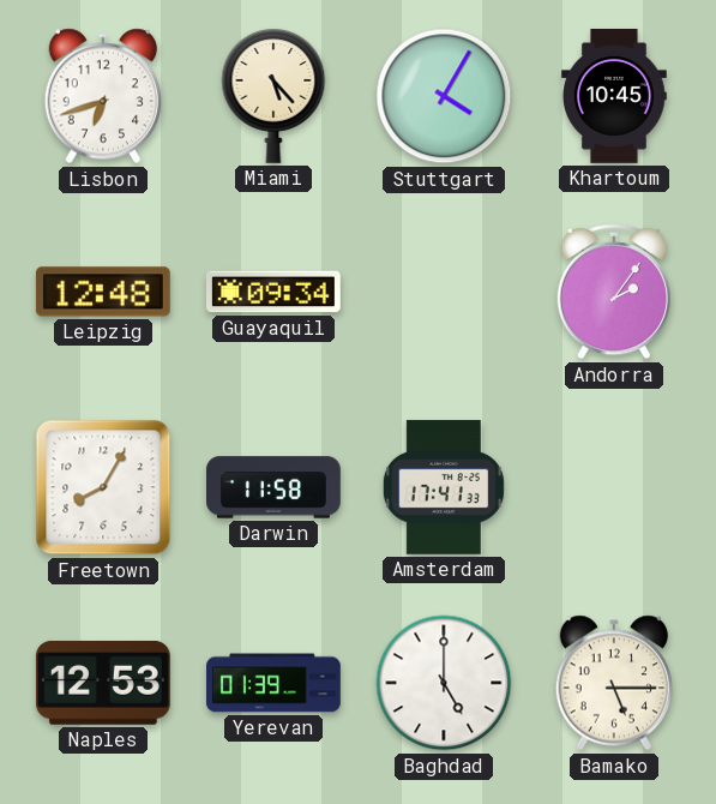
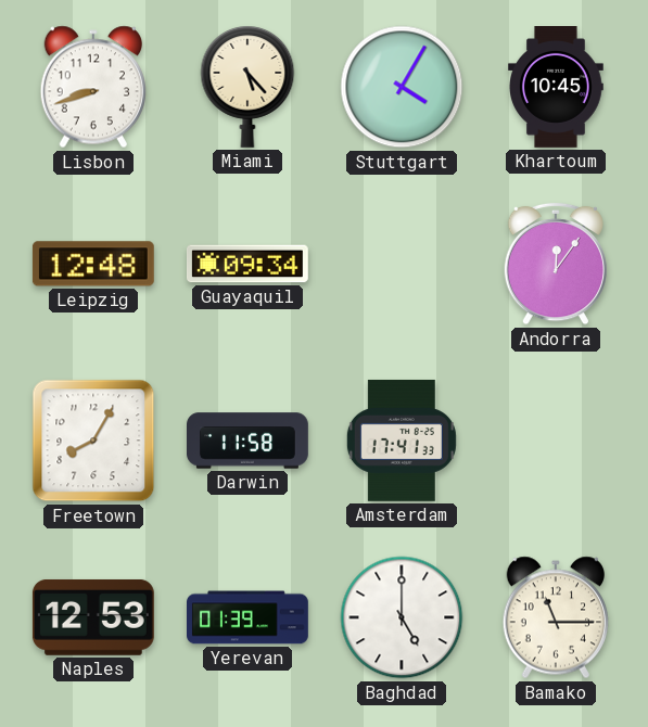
Lisbon: 6:42 -> 8:42
Andorra: 2:06 -> 12:06
Bamako: 5:15 -> 11:15
